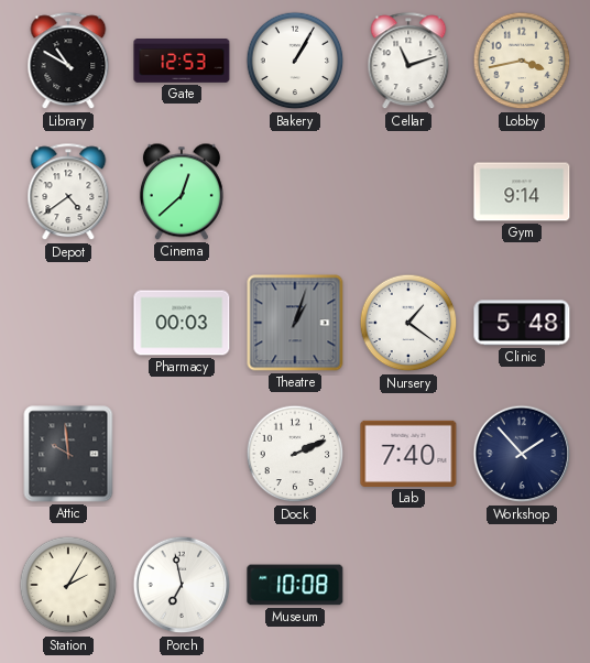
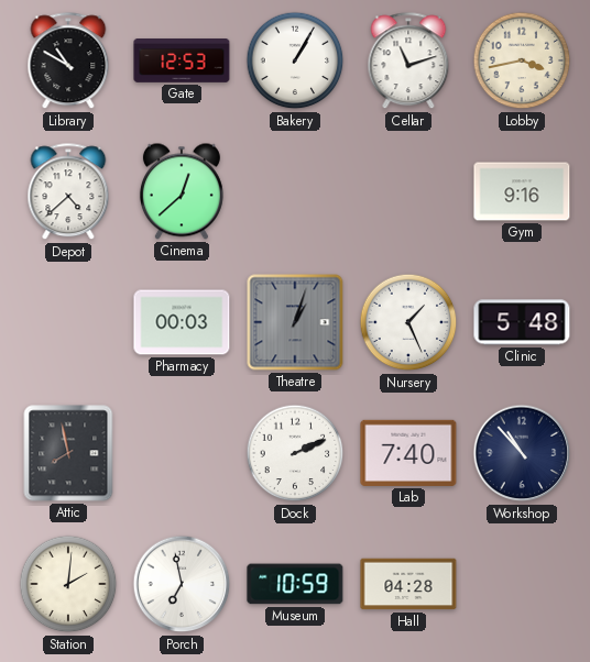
Depot: 4:39 -> 4:38
Gym: 9:14 -> 9:16
Nursery: 1:21 -> 1:26
Attic: 9:59 -> 7:58
Workshop: 1:53 -> 10:53
Station: 2:05 -> 2:01
Museum: 10:08 -> 10:59
Hall: none -> 04:28
